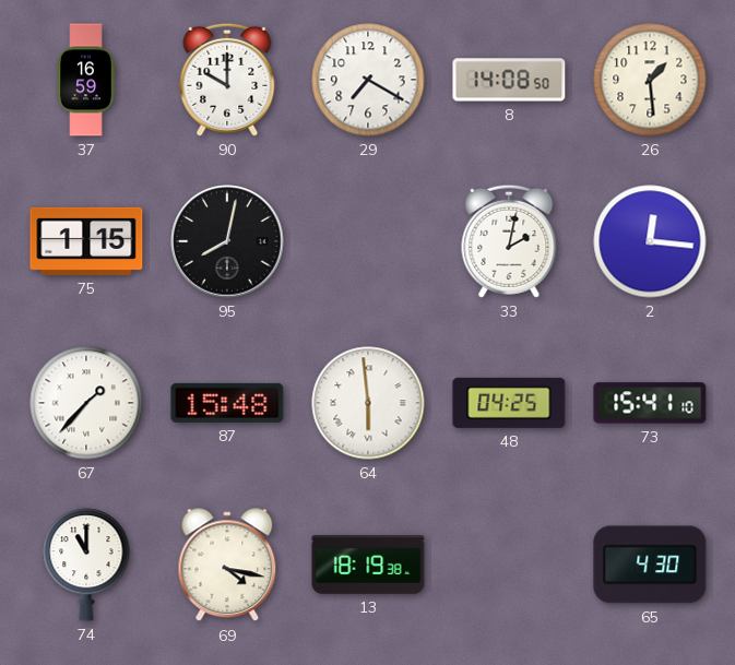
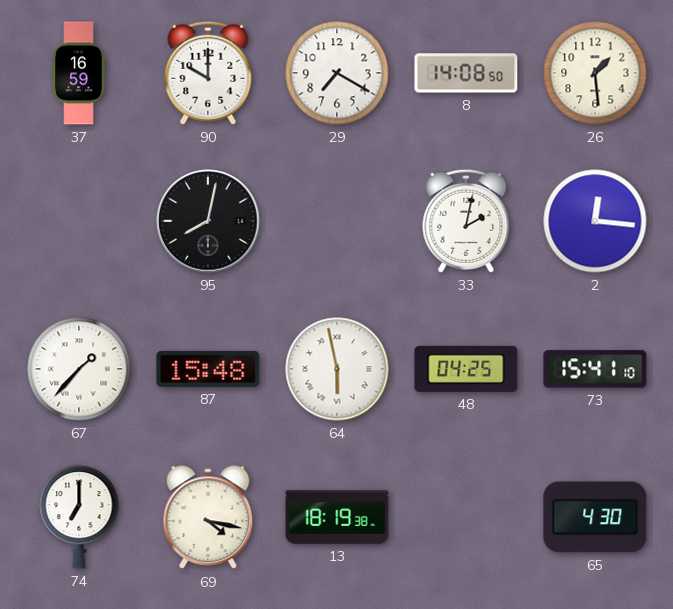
75: 1:15 -> none
64: 5:59 -> 5:58
74: 11:00 -> 7:00
